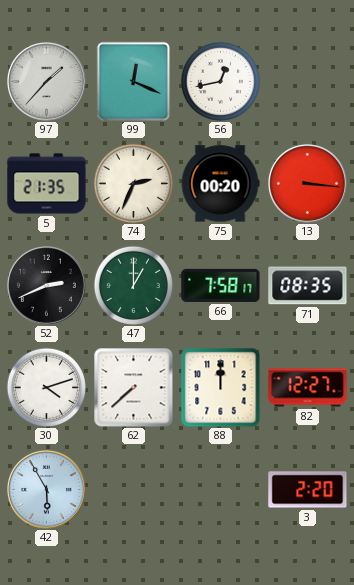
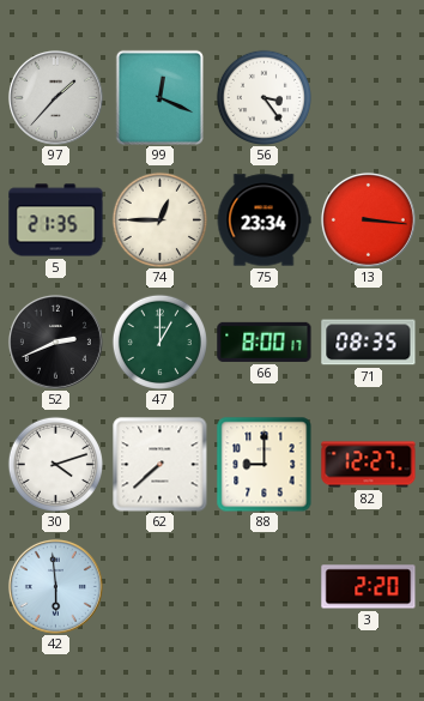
56: 12:43 -> 3:24
74: 2:34 -> 12:45
75: 00:20 -> 23:34
66: 7:58 -> 8:00
88: 12:00 -> 9:00
42: 5:55 -> 5:59
